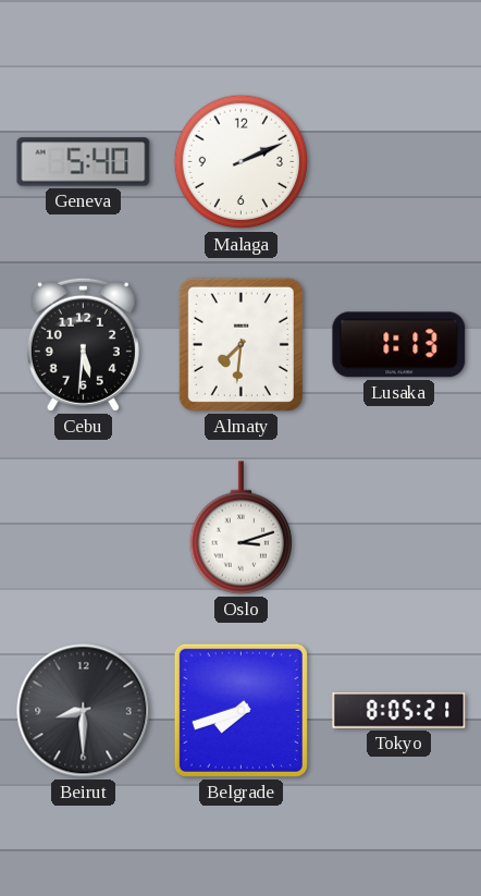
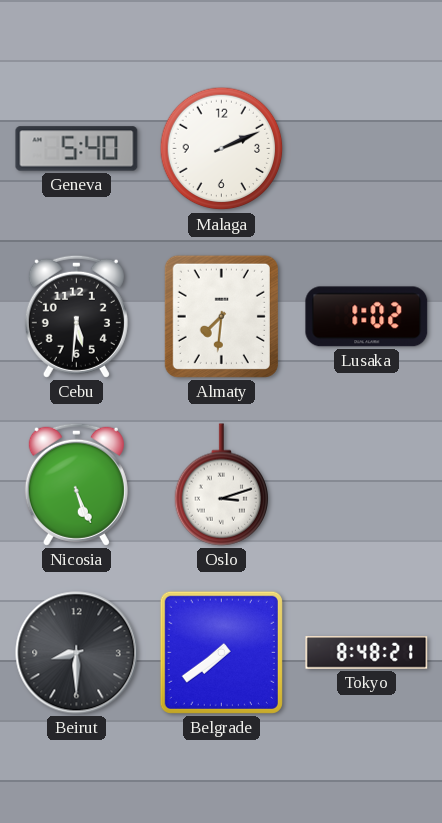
Lusaka: 1:13 -> 1:02
Nicosia: none -> 5:26
Belgrade: 7:42 -> 7:39
Tokyo: 8:05 -> 8:48
